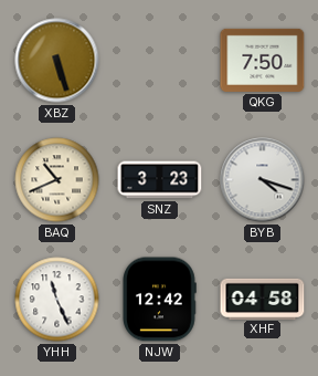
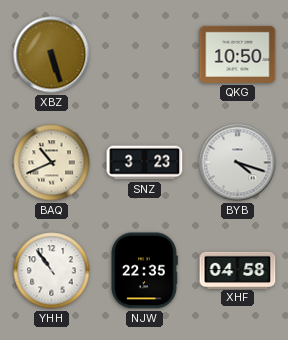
QKG: 7:50 -> 10:50
YHH: 11:26 -> 10:54
NJW: 12:42 -> 22:35
